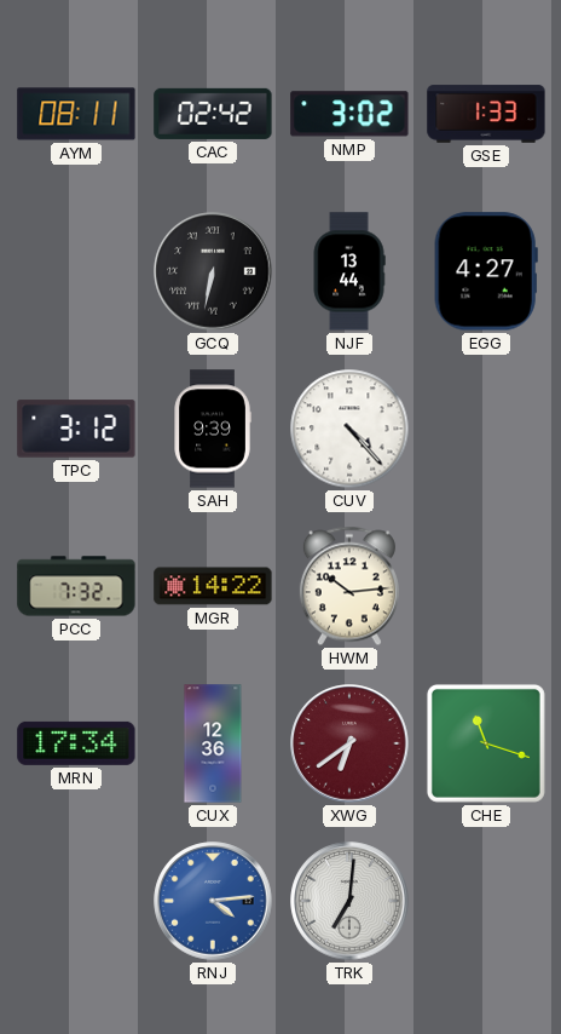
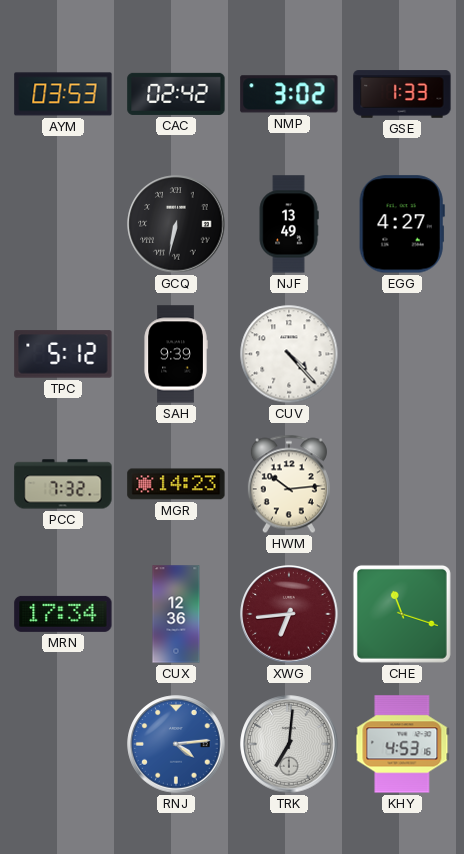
AYM: 08:11 -> 03:53
NJF: 13:44 -> 13:49
TPC: 3:12 -> 5:12
MGR: 14:22 -> 14:23
XWG: 6:39 -> 6:44
KHY: none -> 4:53
